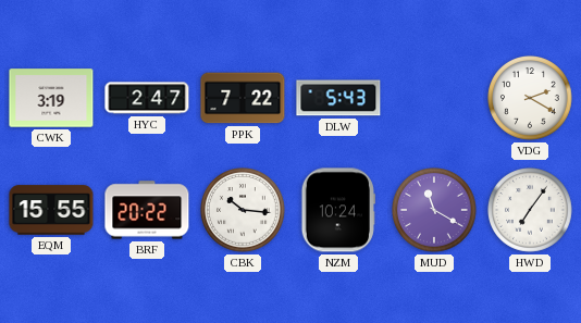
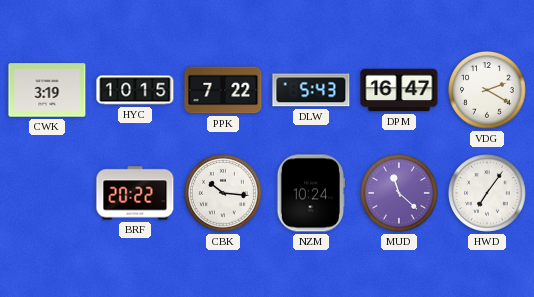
HYC: 2:47 -> 10:15
DPM: none -> 16:47
EQM: 15:55 -> none
MUD: 11:20 -> 11:22
